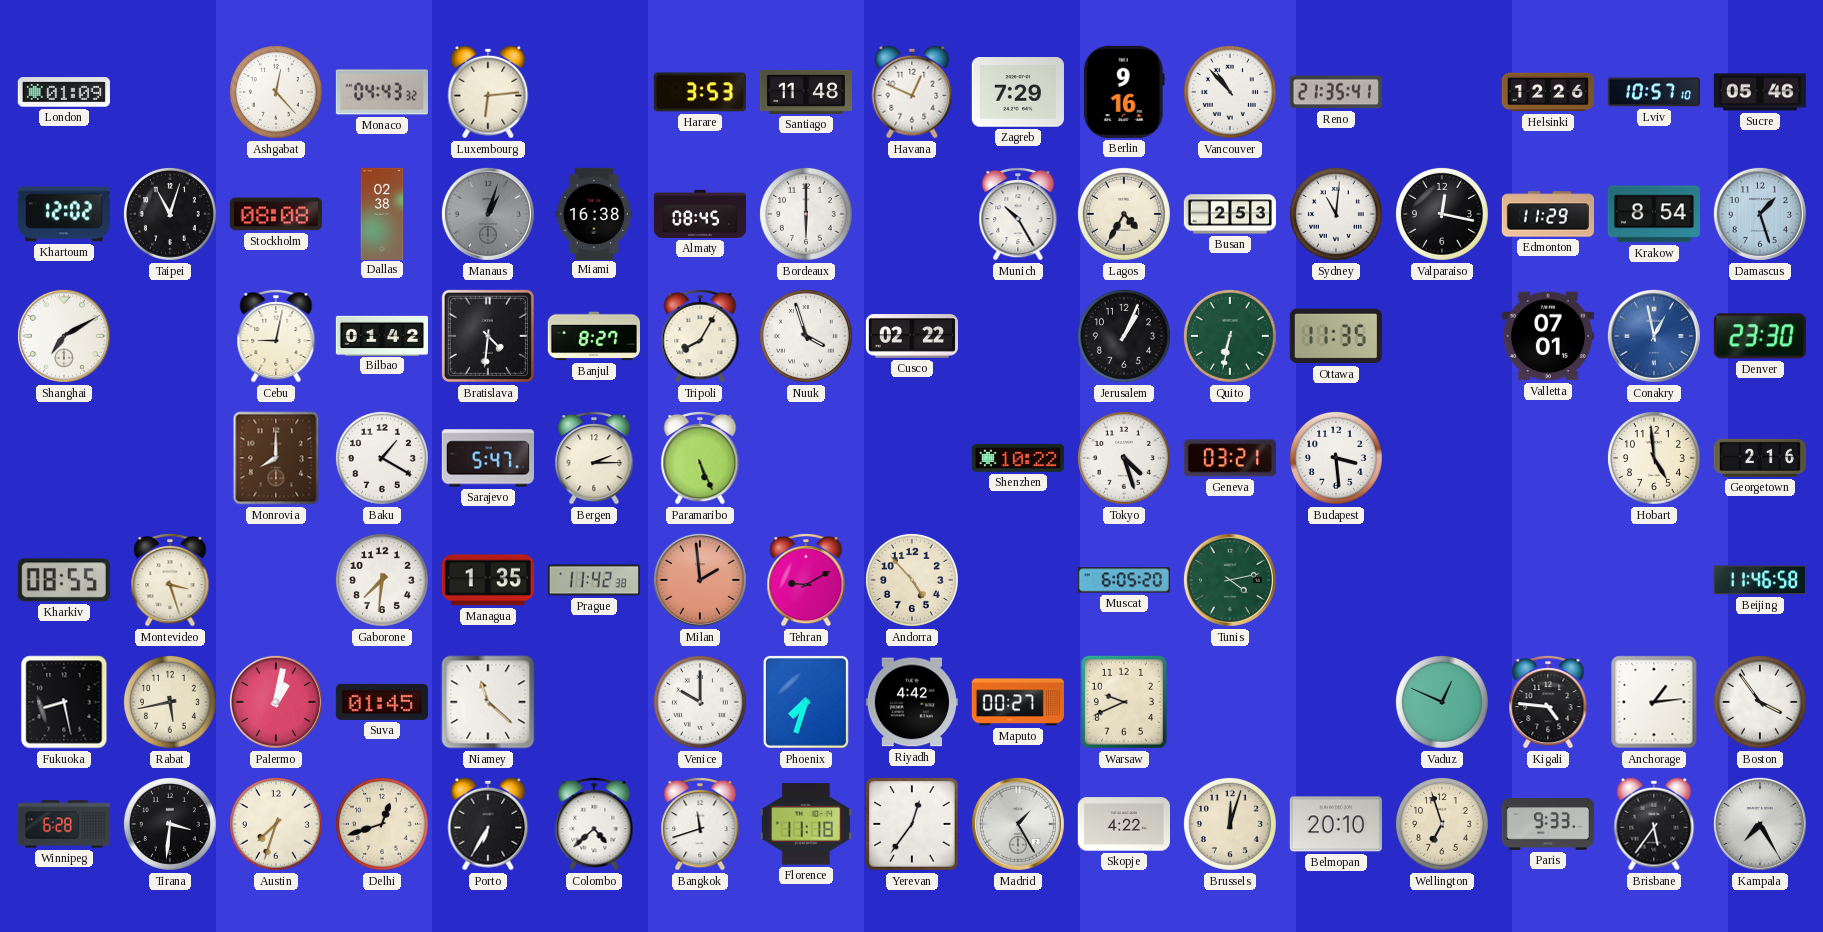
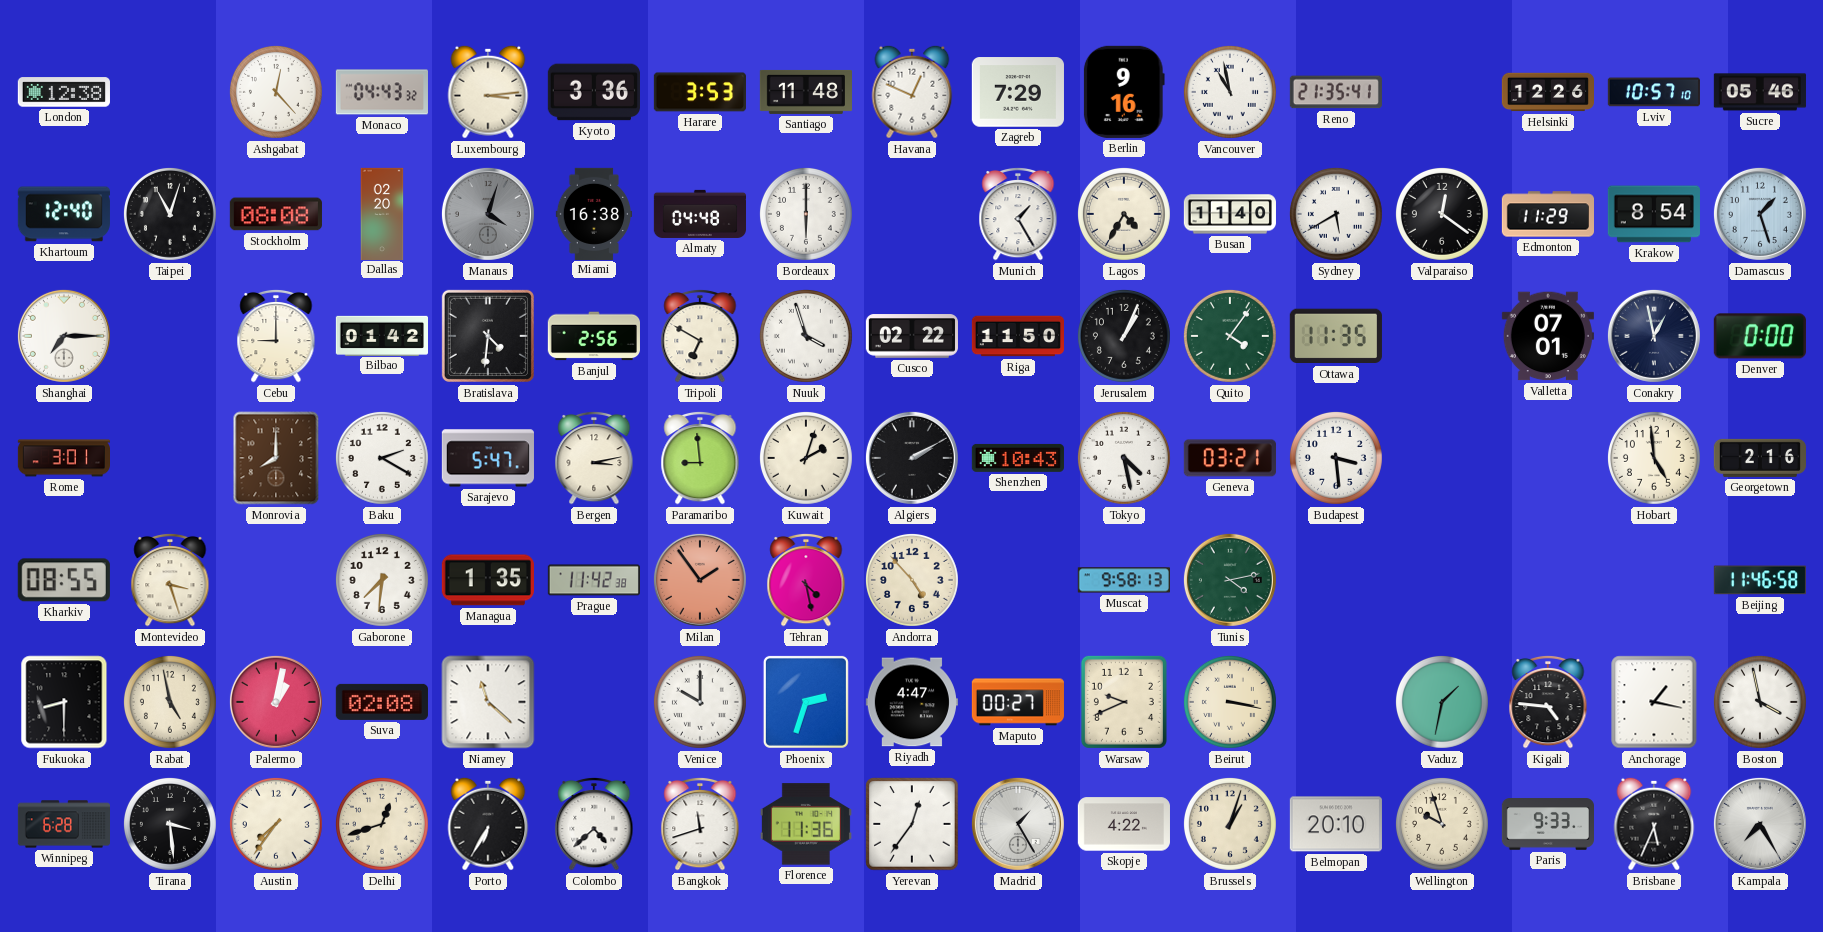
London: 01:09 -> 12:38
Luxembourg: 6:14 -> 3:14
Kyoto: none -> 3:36
Vancouver: 10:53 -> 10:58
Khartoum: 12:02 -> 12:40
Dallas: 02:38 -> 02:20
Manaus: 1:03 -> 4:03
Almaty: 08:45 -> 04:48
Munich: 10:25 -> 1:25
Busan: 2:53 -> 11:40
Sydney: 11:01 -> 5:40
Valparaiso: 12:17 -> 12:21
Shanghai: 7:10 -> 7:15
Cebu: 9:02 -> 9:00
Banjul: 8:27 -> 2:56
Tripoli: 8:05 -> 6:50
Riga: none -> 11:50
Quito: 6:32 -> 4:06
Conakry dial: blue -> navy
Denver: 23:30 -> 0:00
Rome: none -> 3:01
Baku: 1:20 -> 2:20
Bergen: 2:15 -> 3:13
Paramaribo: 5:26 -> 8:59
Kuwait: none -> 2:03
Algiers: none -> 2:10
Shenzhen: 10:22 -> 10:43
Tokyo: 4:27 -> 4:28
Milan: 1:59 -> 1:54
Tehran: 9:10 -> 4:28
Muscat: 6:05 -> 9:58
Fukuoka: 8:28 -> 8:30
Rabat: 5:43 -> 4:58
Suva: 01:45 -> 02:08
Phoenix: 7:33 -> 2:33
Riyadh: 4:42 -> 4:47
Beirut: none -> 3:17
Vaduz: 12:49 -> 1:32
Anchorage: 1:14 -> 1:17
Boston: 3:54 -> 3:58
Tirana: 3:31 -> 3:29
Austin: 7:33 -> 7:36
Florence: 11:18 -> 11:36
Brussels: 12:03 -> 1:03
Wellington: 6:57 -> 9:57
Brisbane: 5:36 -> 5:34
